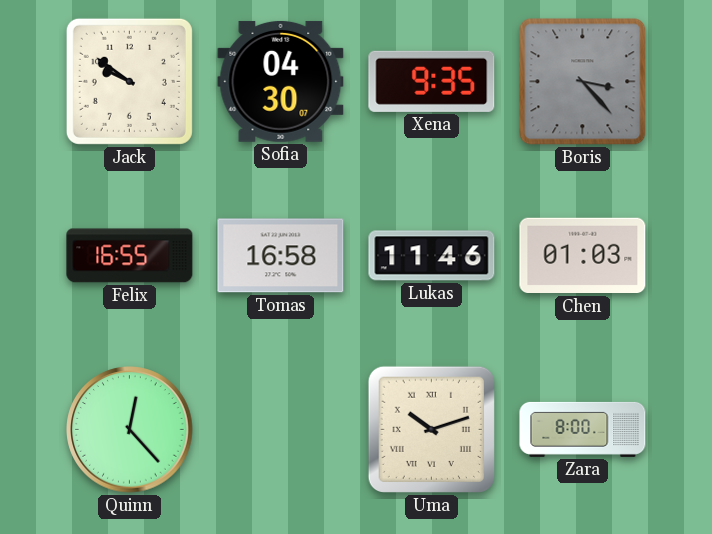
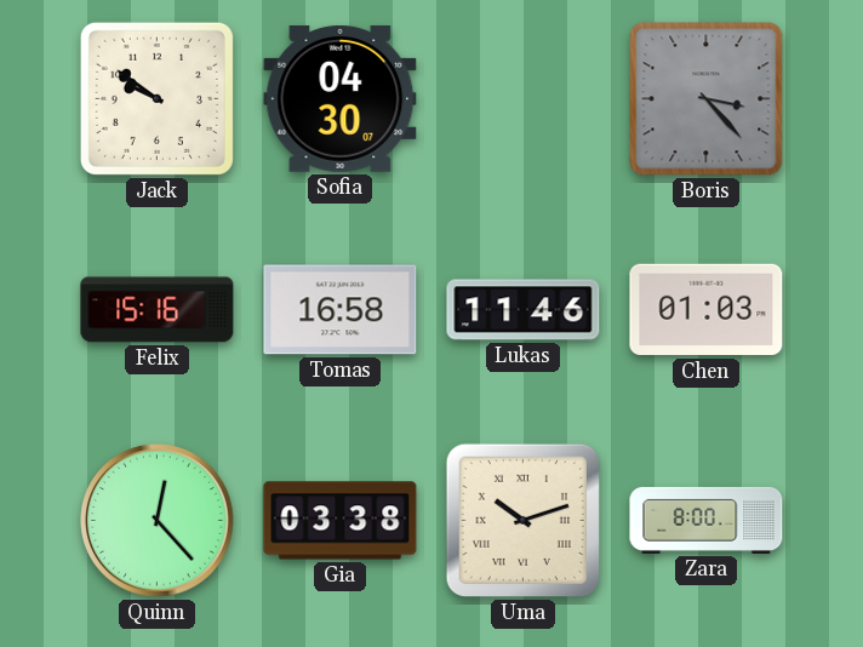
Xena: 9:35 -> none
Felix: 16:55 -> 15:16
Gia: none -> 03:38
